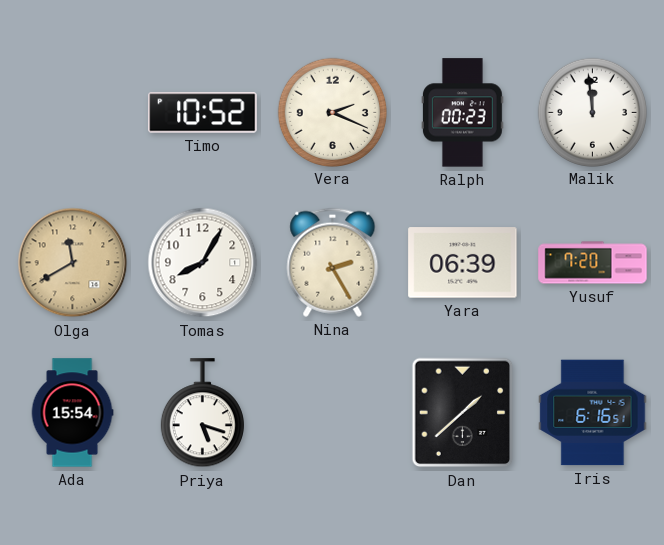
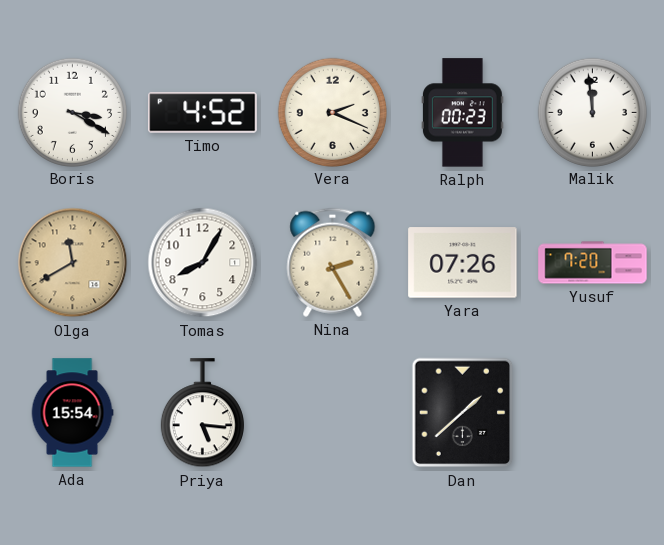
Boris: none -> 3:20
Timo: 10:52 -> 4:52
Yara: 06:39 -> 07:26
Priya: 5:18 -> 5:16
Iris: 6:16 -> none
